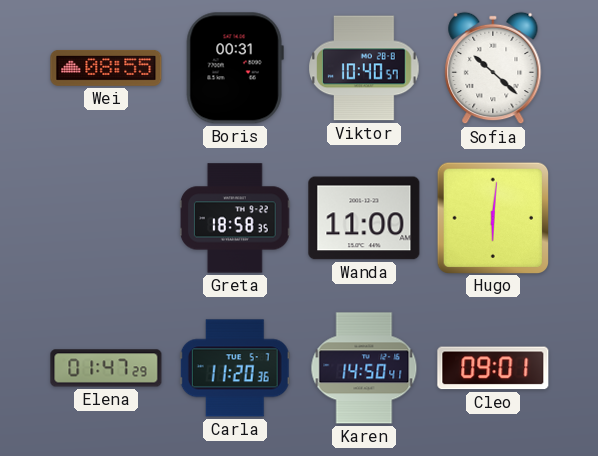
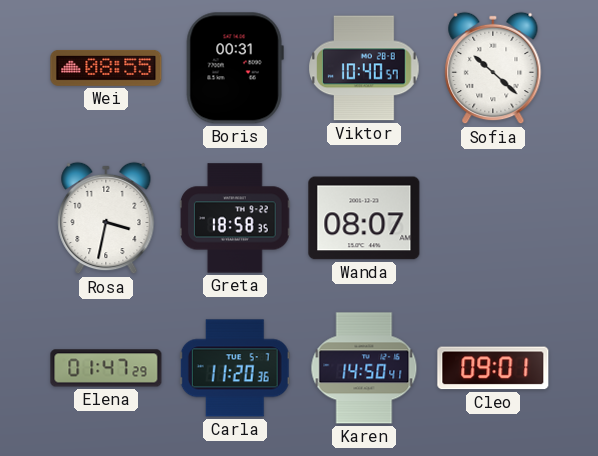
Rosa: none -> 3:32
Wanda: 11:00 -> 08:07
Hugo: 6:01 -> none
